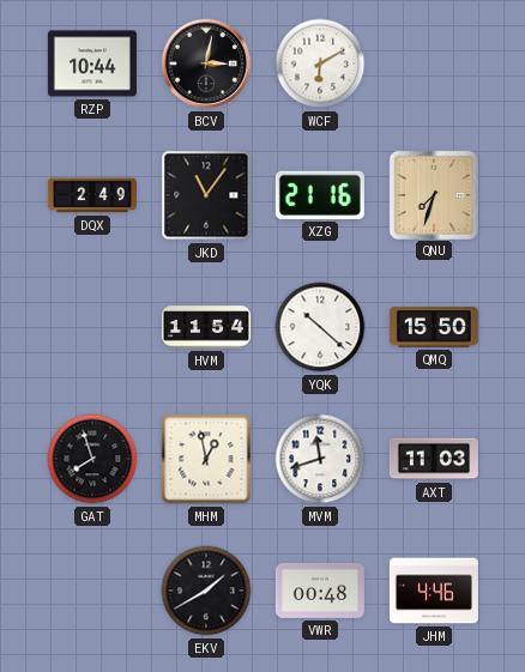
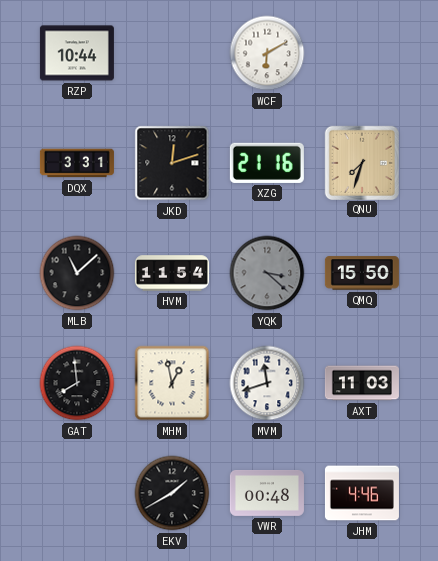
BCV: 3:02 -> none
DQX: 2:49 -> 3:31
JKD: 11:06 -> 12:12
MLB: none -> 11:08
YQK: 10:22 -> 3:22
YQK dial: white -> grey
GAT: 7:57 -> 7:59
